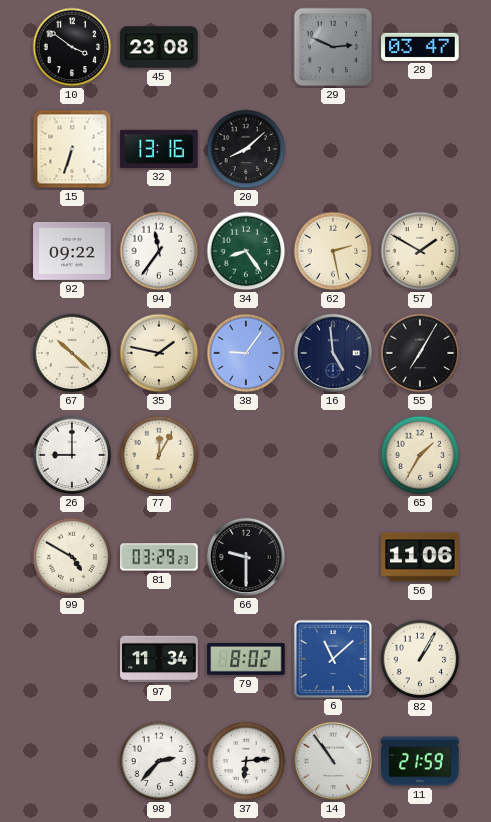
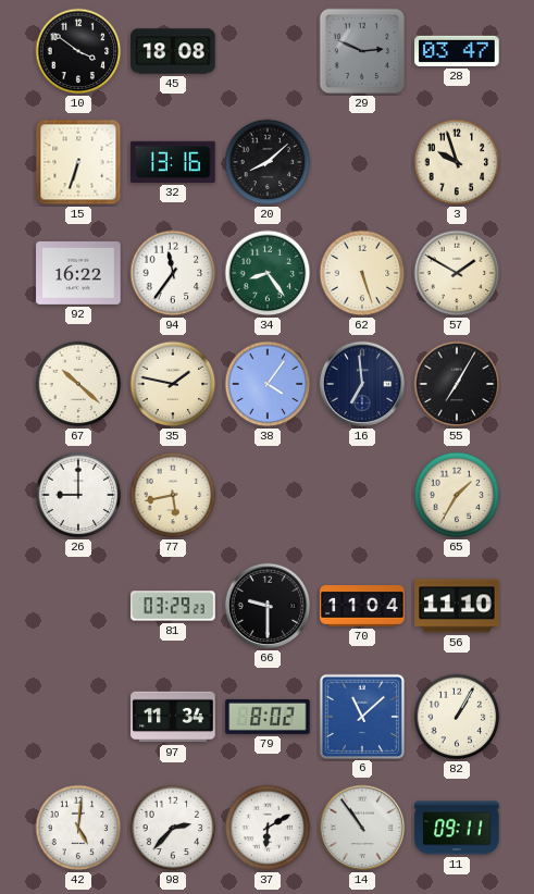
45: 23:08 -> 18:08
3: none -> 9:57
92: 09:22 -> 16:22
62: 2:28 -> 5:27
38: 9:06 -> 4:06
16: 4:59 -> 6:59
77: 12:05 -> 5:43
99: 4:50 -> none
70: none -> 11:04
56: 11:06 -> 11:10
42: none -> 5:01
37: 6:14 -> 6:10
11: 21:59 -> 09:11
